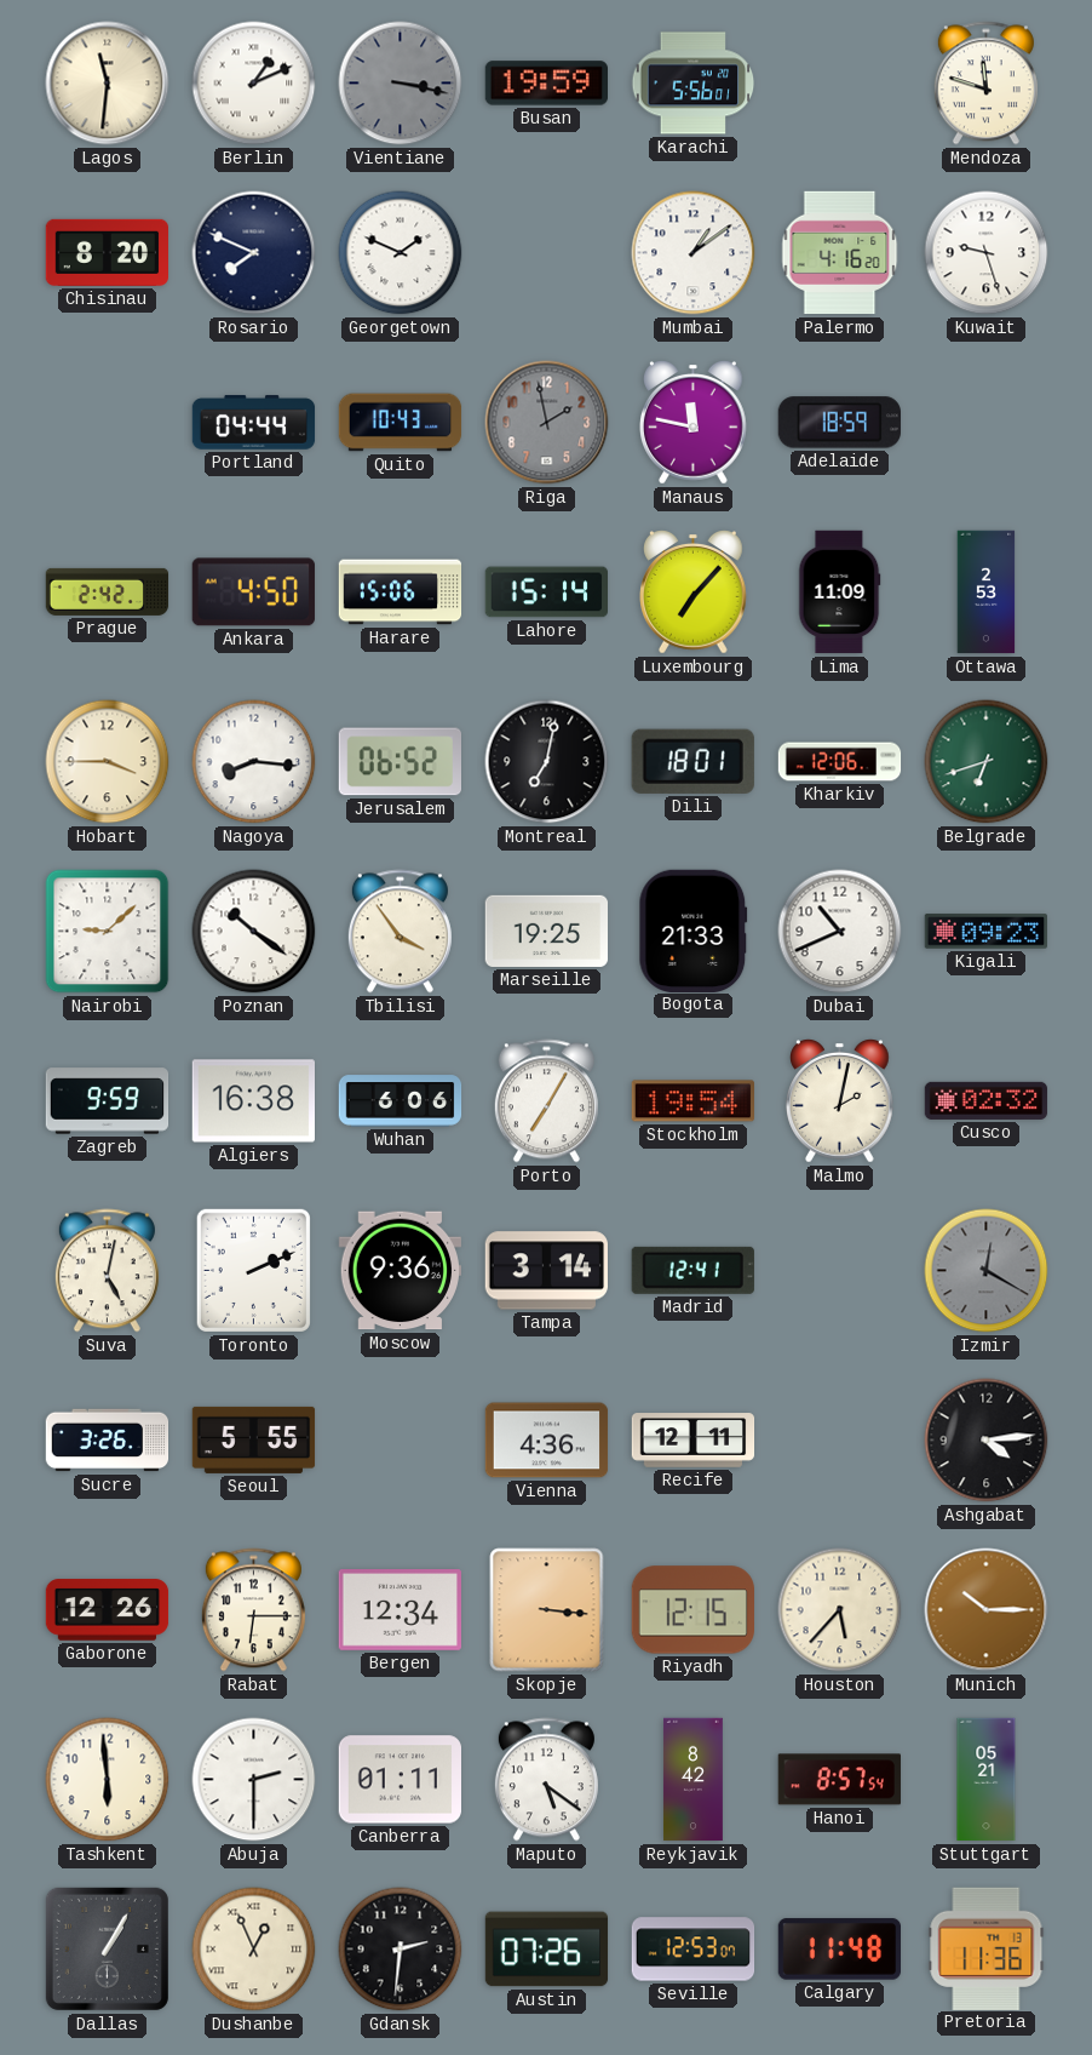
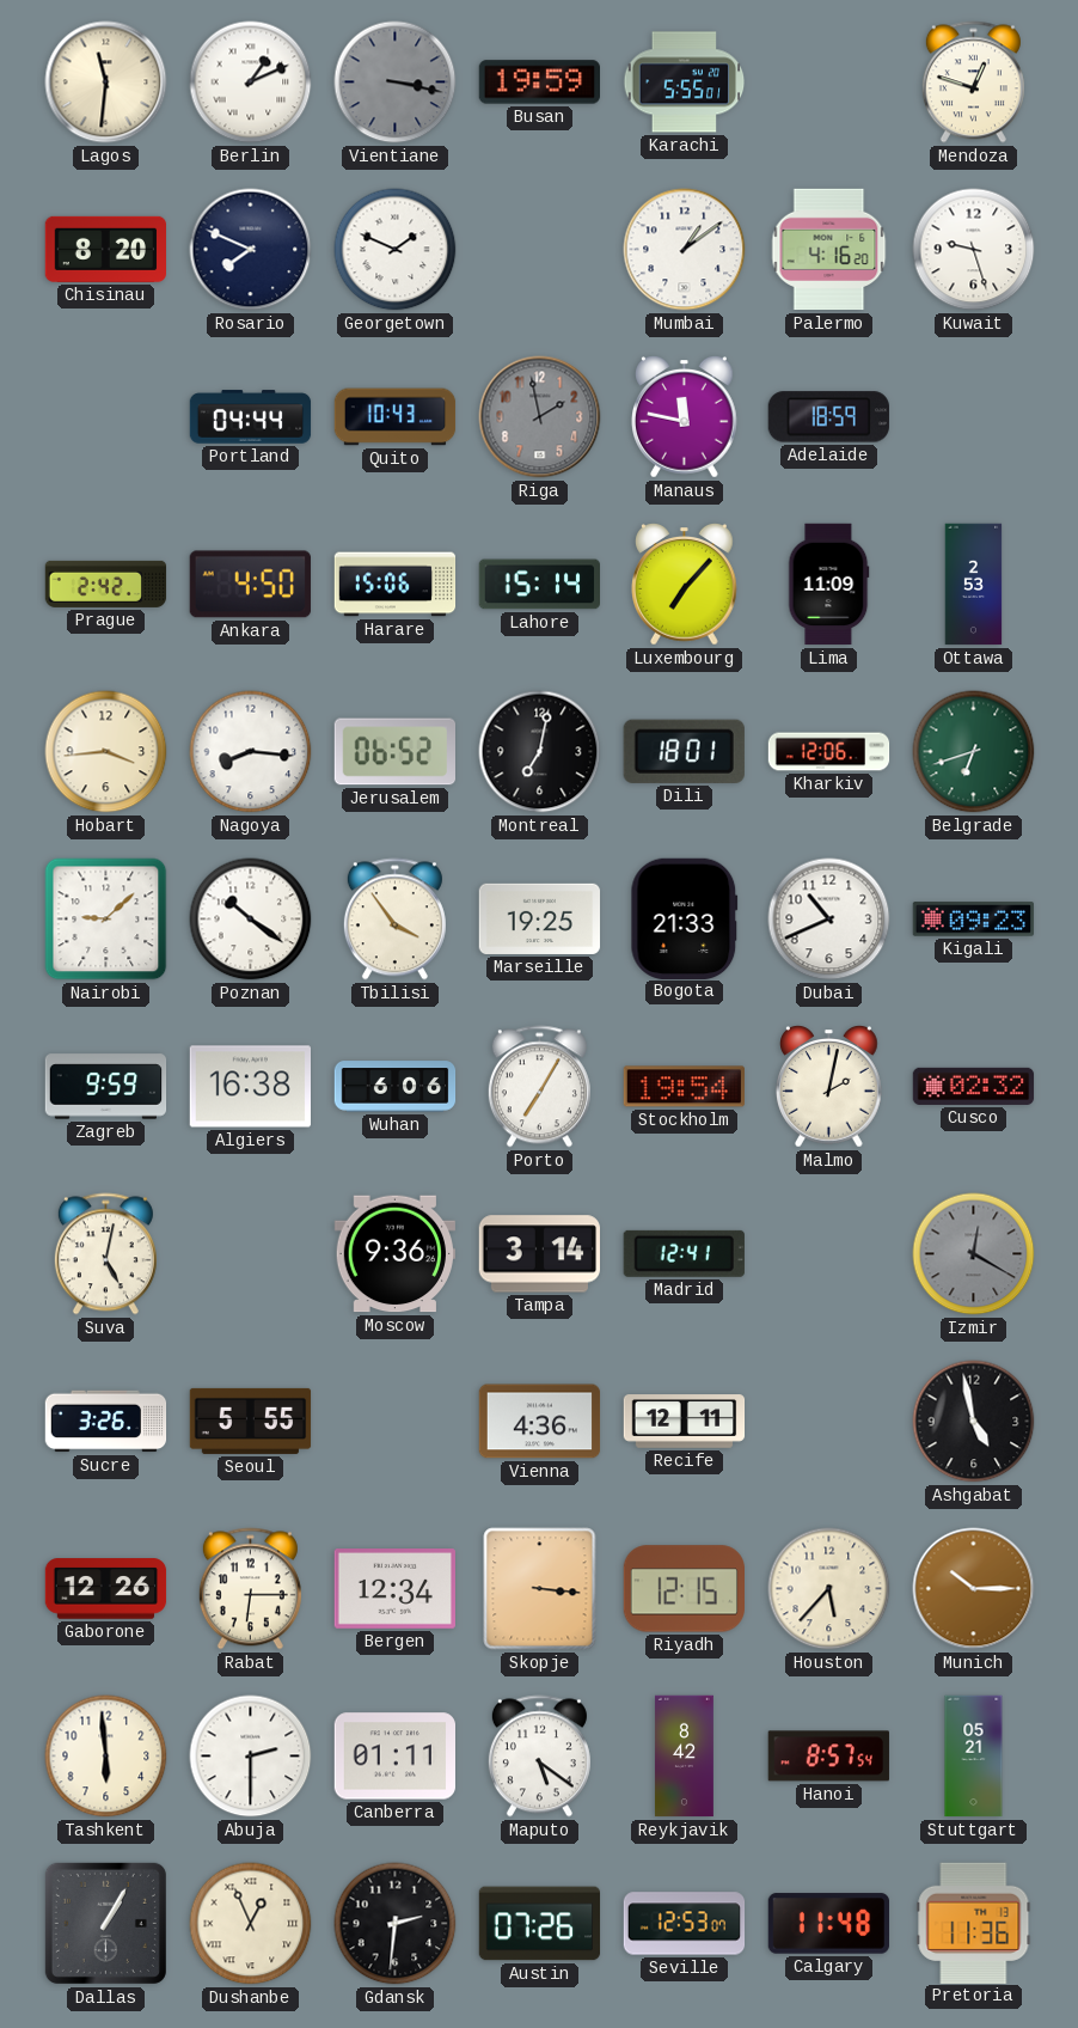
Karachi: 5:56 -> 5:55
Mendoza: 11:48 -> 12:48
Hobart: 3:45 -> 3:44
Toronto: 2:11 -> none
Ashgabat: 4:14 -> 4:58
